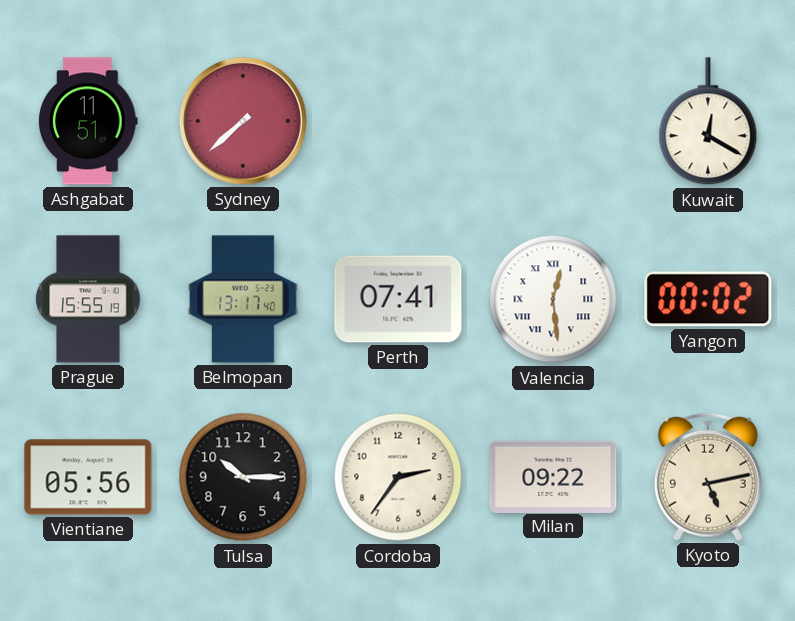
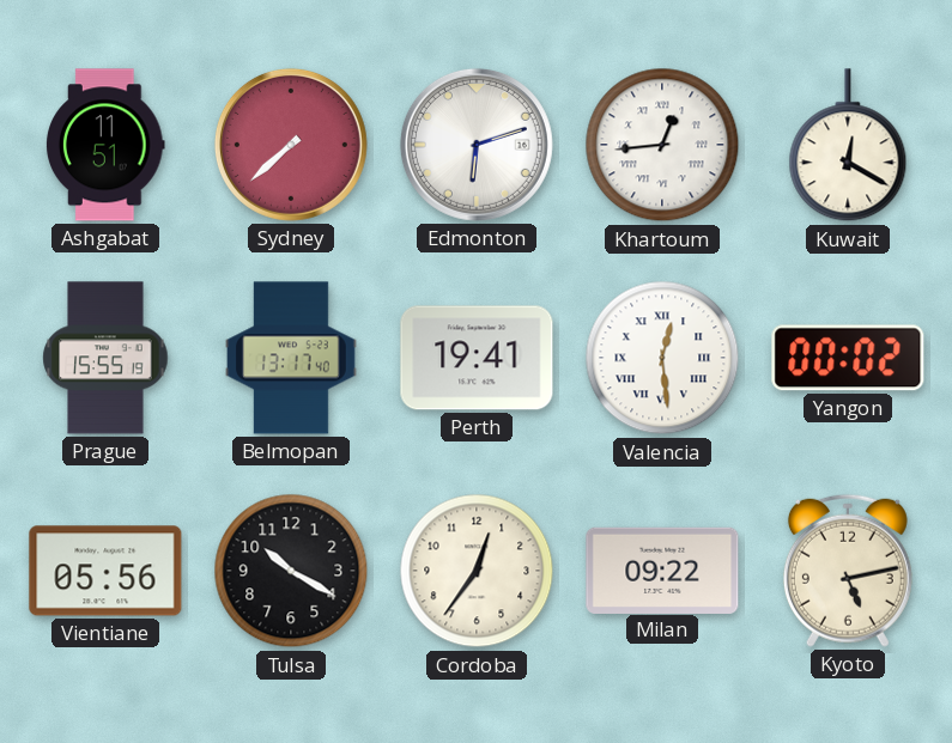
Edmonton: none -> 6:12
Khartoum: none -> 12:44
Perth: 07:41 -> 19:41
Tulsa: 10:15 -> 10:20
Cordoba: 2:36 -> 12:36
